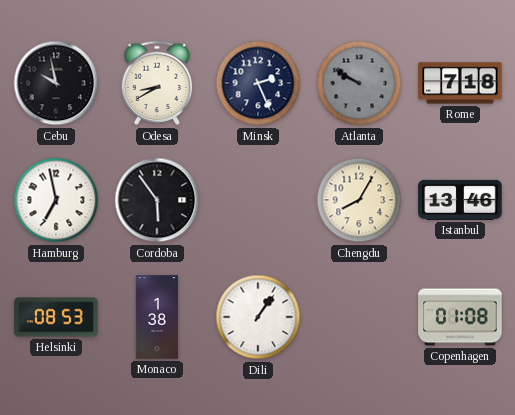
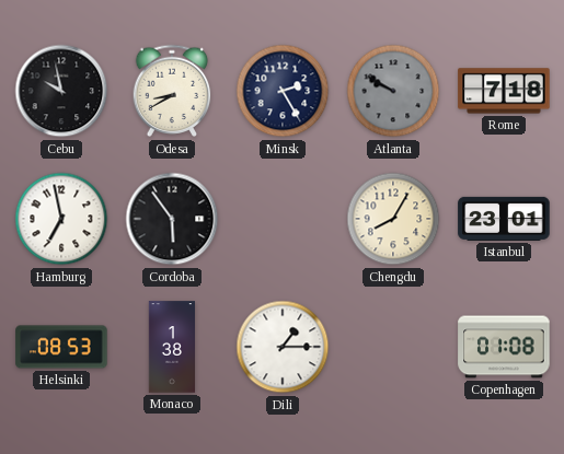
Minsk: 2:26 -> 2:25
Istanbul: 13:46 -> 23:01
Dili: 1:06 -> 1:15
